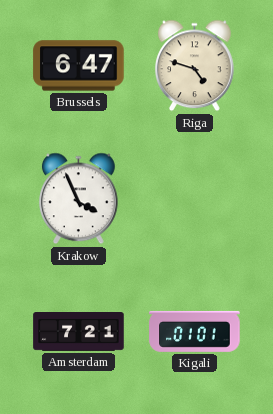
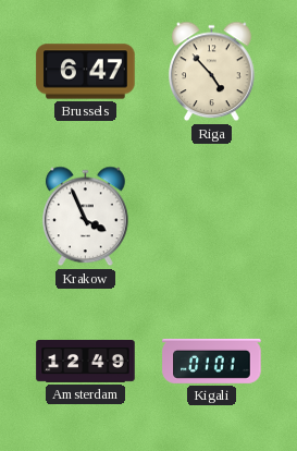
Riga: 4:48 -> 4:53
Amsterdam: 7:21 -> 12:49
